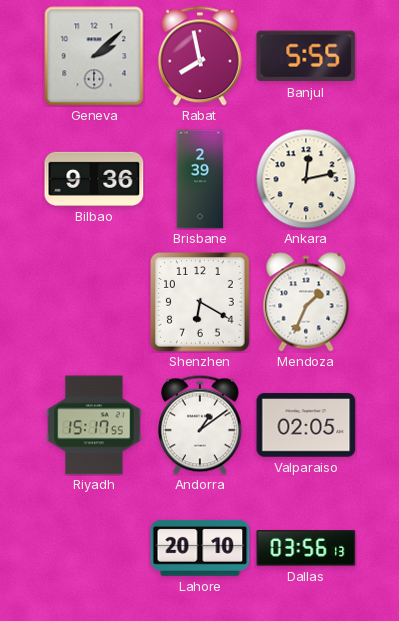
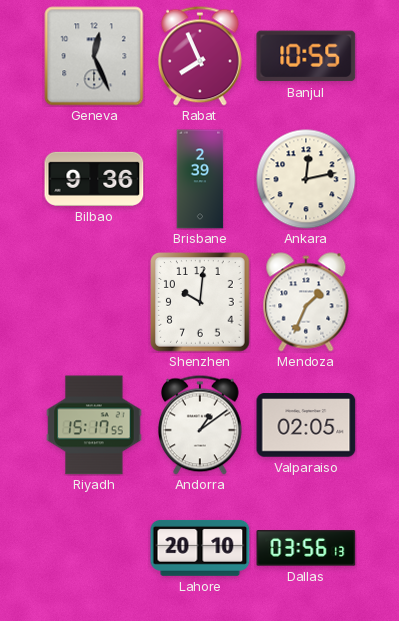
Geneva: 2:08 -> 12:26
Rabat: 7:58 -> 7:56
Banjul: 5:55 -> 10:55
Shenzhen: 6:20 -> 10:01
